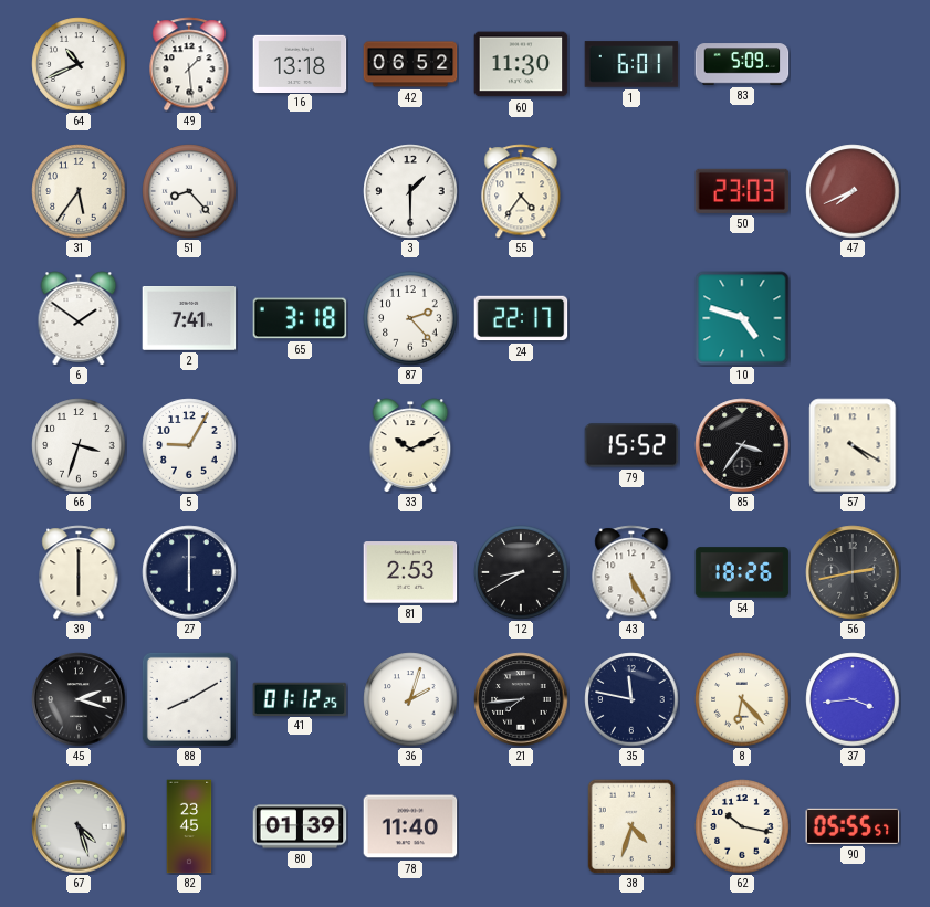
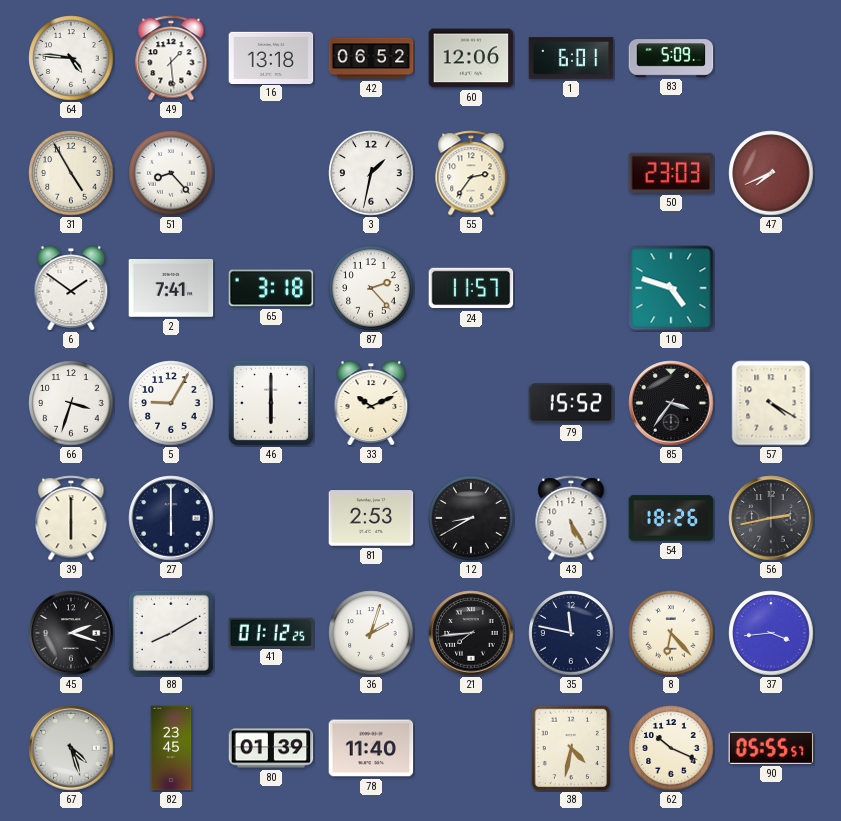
64: 10:41 -> 4:46
60: 11:30 -> 12:06
31: 5:36 -> 4:55
3: 1:30 -> 1:32
55: 4:36 -> 2:36
24: 22:17 -> 11:57
46: none -> 6:00
38: 4:33 -> 4:32
62: 10:17 -> 10:19
